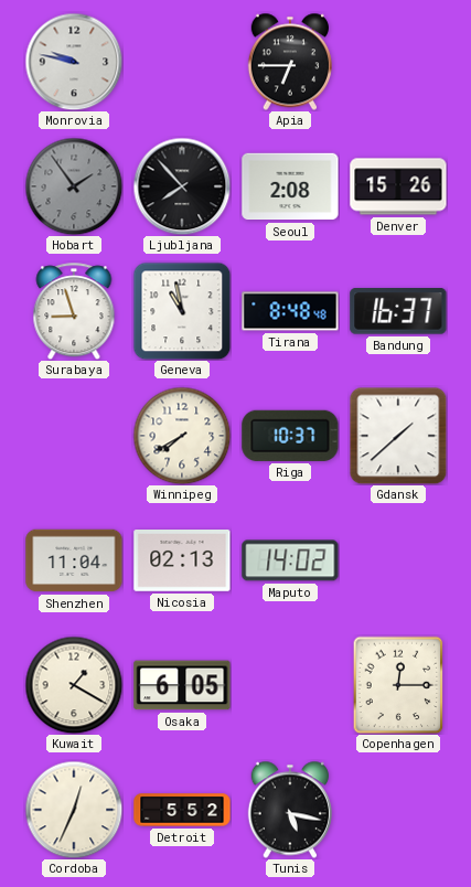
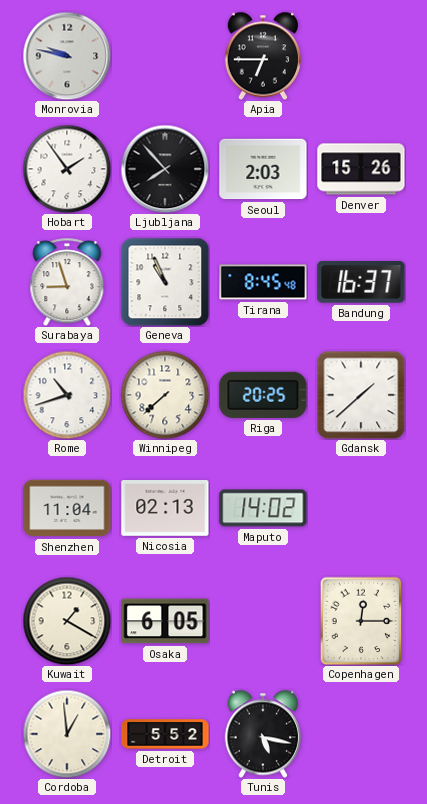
Hobart dial: grey -> white
Seoul: 2:08 -> 2:03
Geneva: 10:58 -> 10:56
Tirana: 8:48 -> 8:45
Rome: none -> 10:42
Winnipeg: 7:40 -> 7:38
Riga: 10:37 -> 20:25
Cordoba: 12:34 -> 12:59
